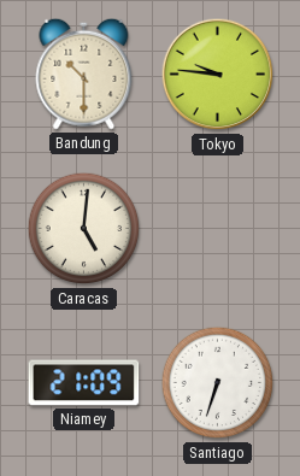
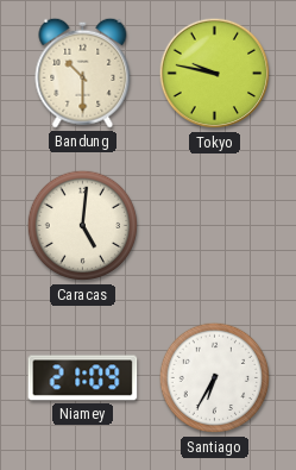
Tokyo: 9:46 -> 9:47
Santiago: 6:33 -> 6:35
